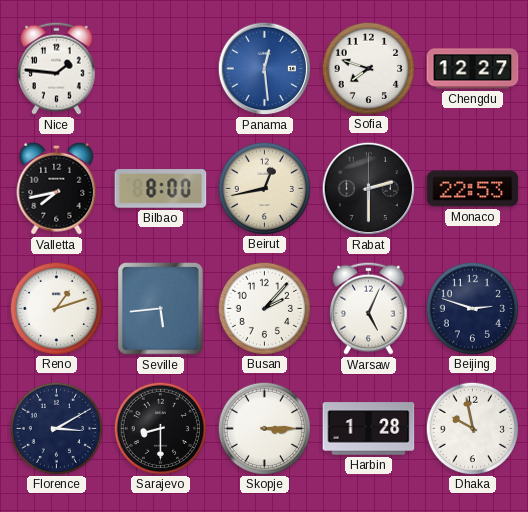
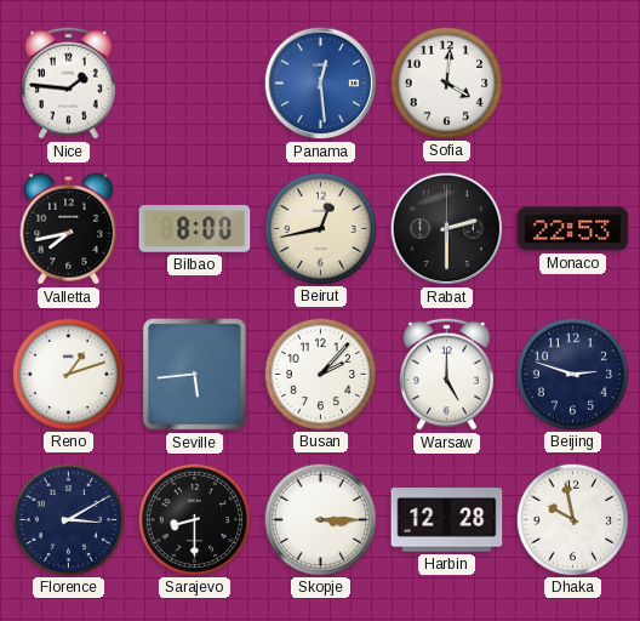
Sofia: 7:48 -> 4:01
Chengdu: 12:27 -> none
Warsaw: 5:04 -> 5:00
Harbin: 1:28 -> 12:28
